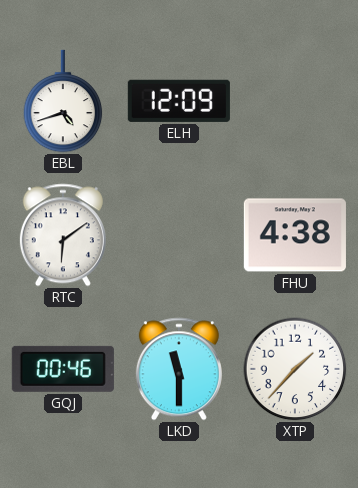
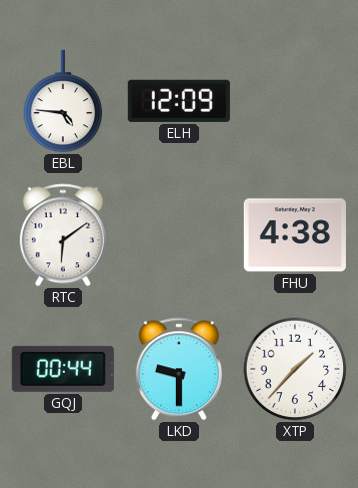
EBL: 4:42 -> 4:46
GQJ: 00:46 -> 00:44
LKD: 11:30 -> 9:30
